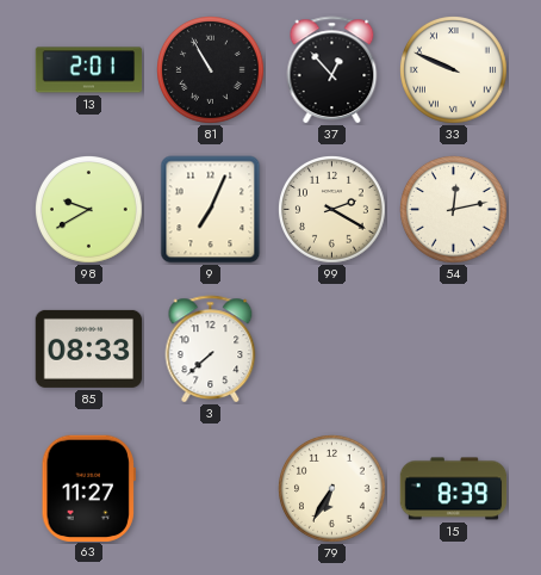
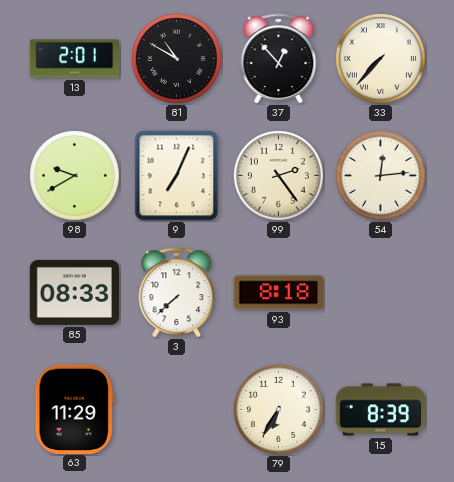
81: 10:55 -> 10:50
33: 9:49 -> 7:37
99: 2:20 -> 2:24
54: 12:13 -> 12:14
93: none -> 8:18
63: 11:27 -> 11:29
